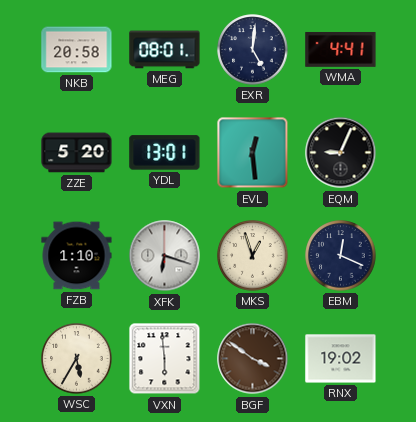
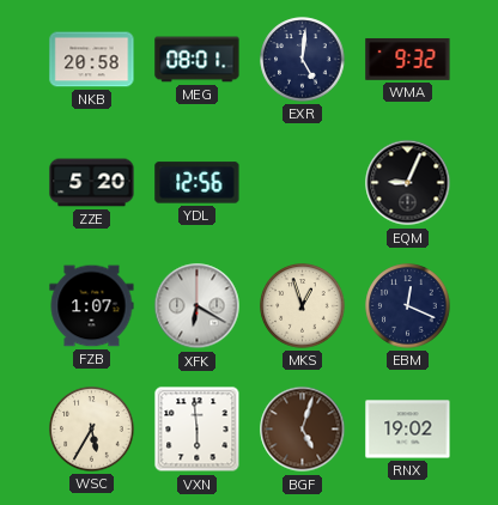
WMA: 4:41 -> 9:32
YDL: 13:01 -> 12:56
EVL: 12:29 -> none
FZB: 1:10 -> 1:07
XFK: 6:18 -> 6:20
BGF: 3:51 -> 5:03
